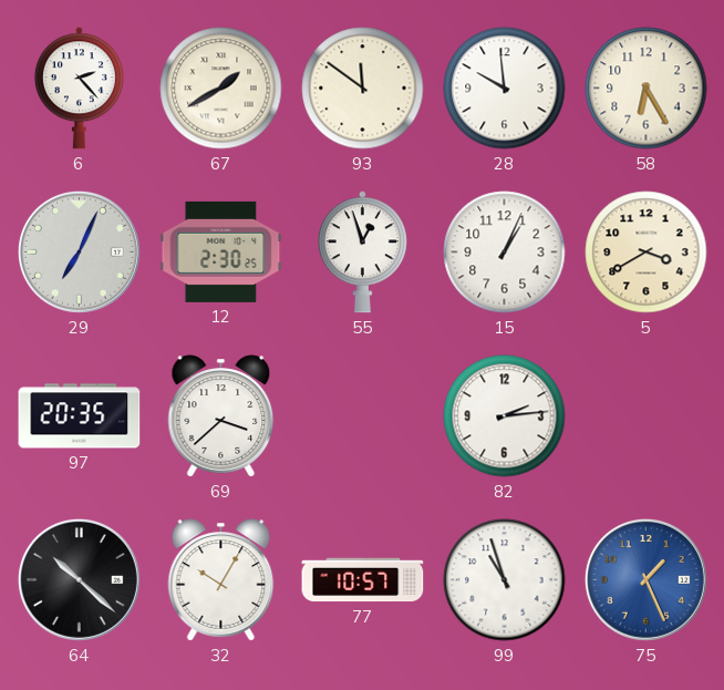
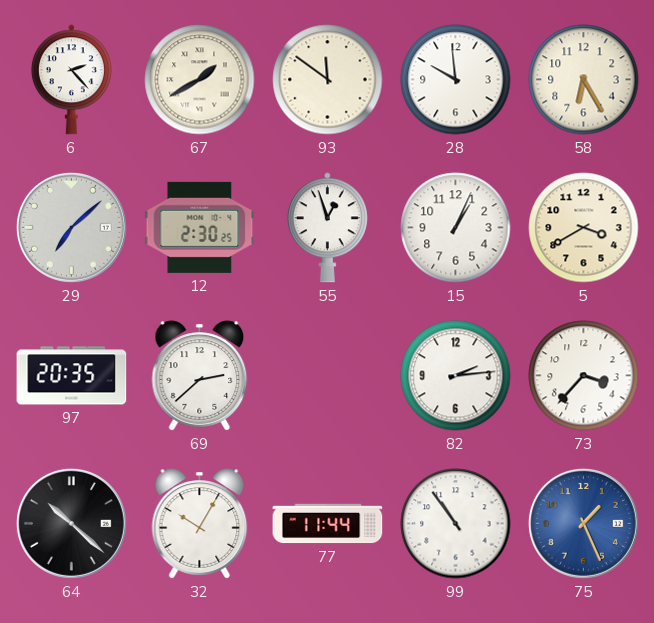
29: 7:04 -> 7:08
69: 3:38 -> 2:38
73: none -> 3:37
77: 10:57 -> 11:44
99: 10:57 -> 10:54
